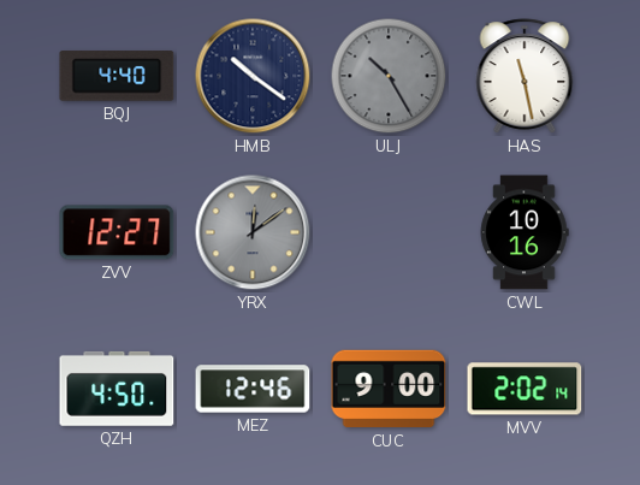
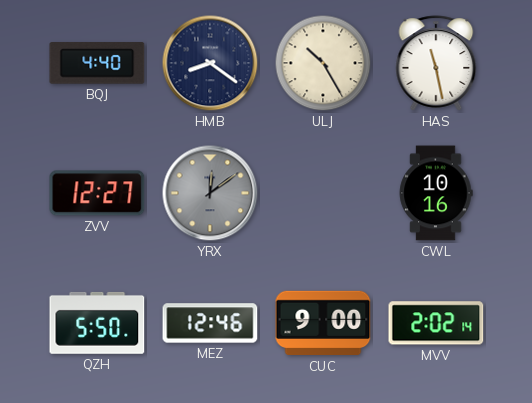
HMB: 10:21 -> 8:21
ULJ dial: grey -> cream
QZH: 4:50 -> 5:50
